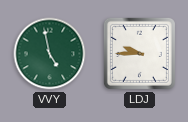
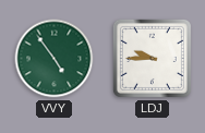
VVY: 4:58 -> 4:54
